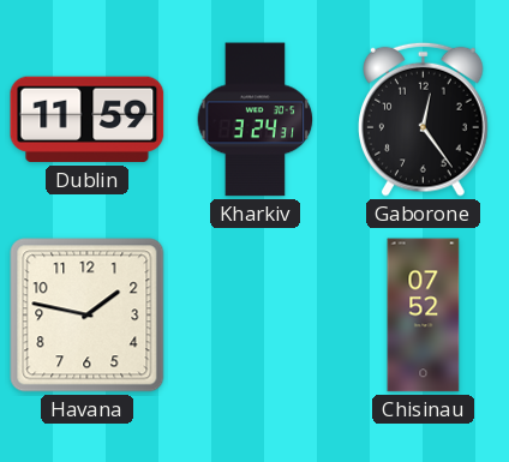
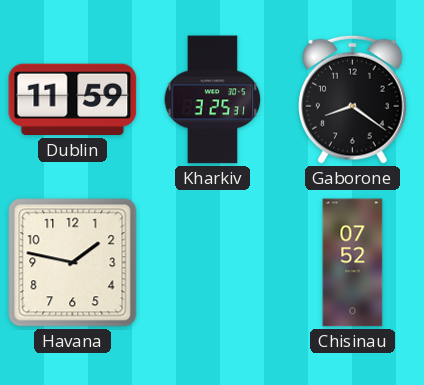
Kharkiv: 3:24 -> 3:25
Gaborone: 12:24 -> 8:21
